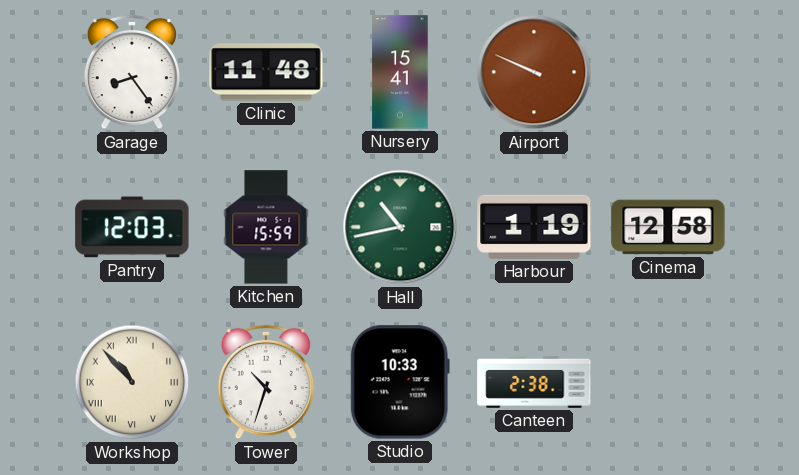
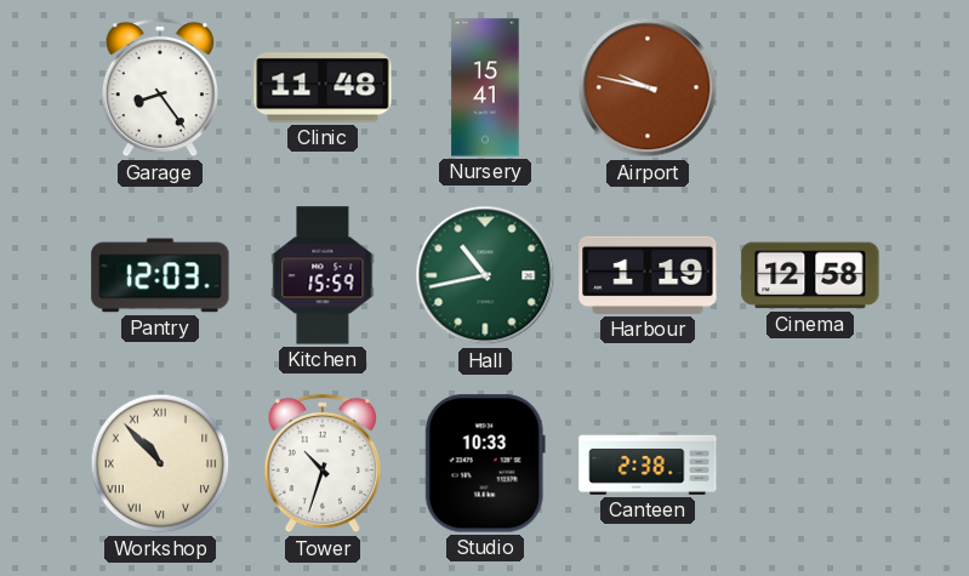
Airport: 9:49 -> 9:47
